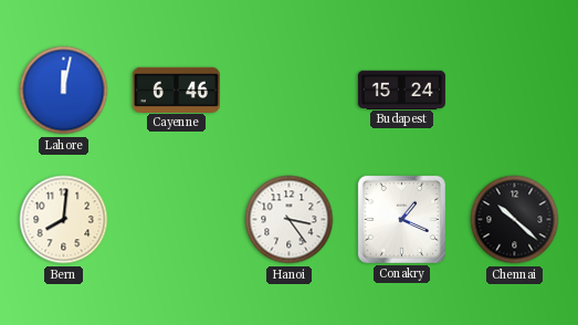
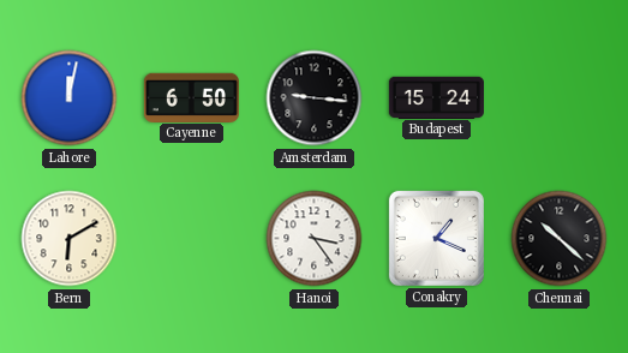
Cayenne: 6:46 -> 6:50
Amsterdam: none -> 9:16
Bern: 8:01 -> 6:10
